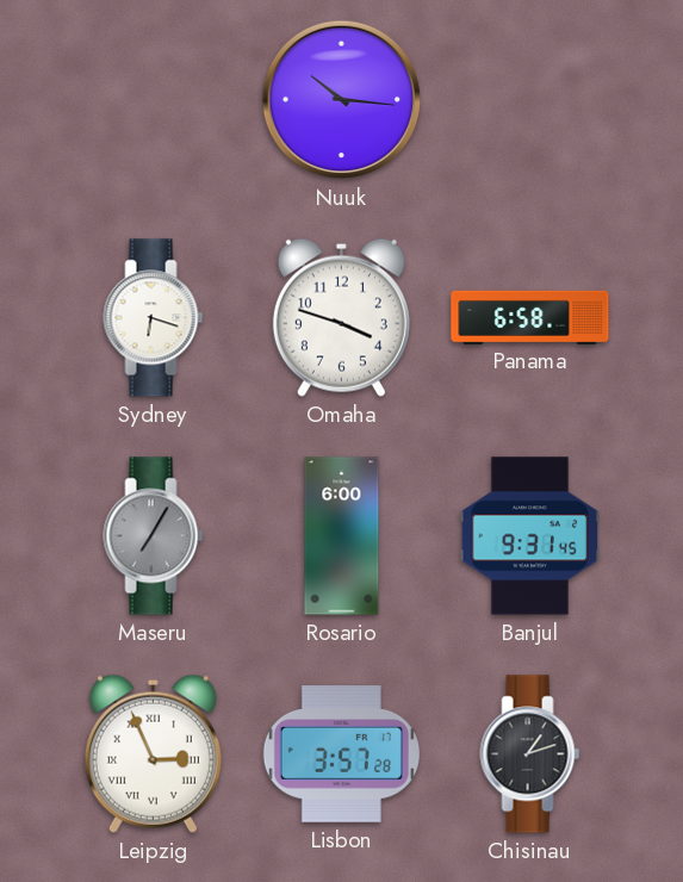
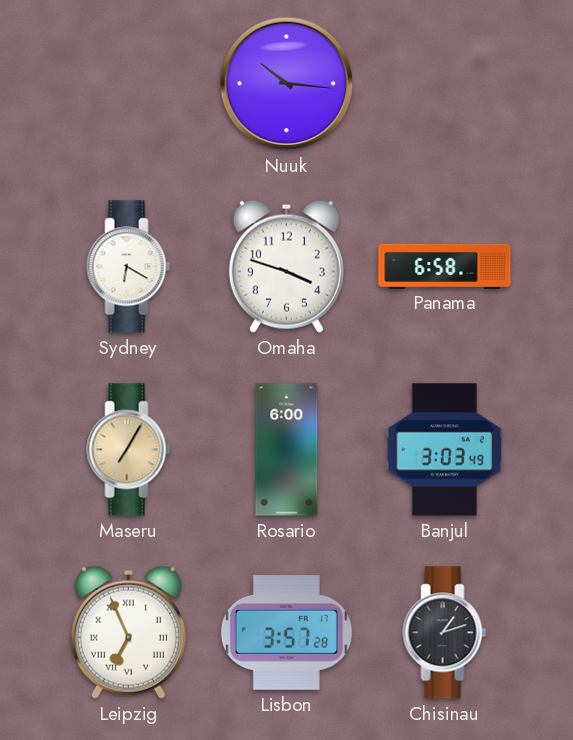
Sydney: 6:18 -> 6:20
Maseru dial: grey -> champagne
Banjul: 9:31 -> 3:03
Leipzig: 2:56 -> 6:56
